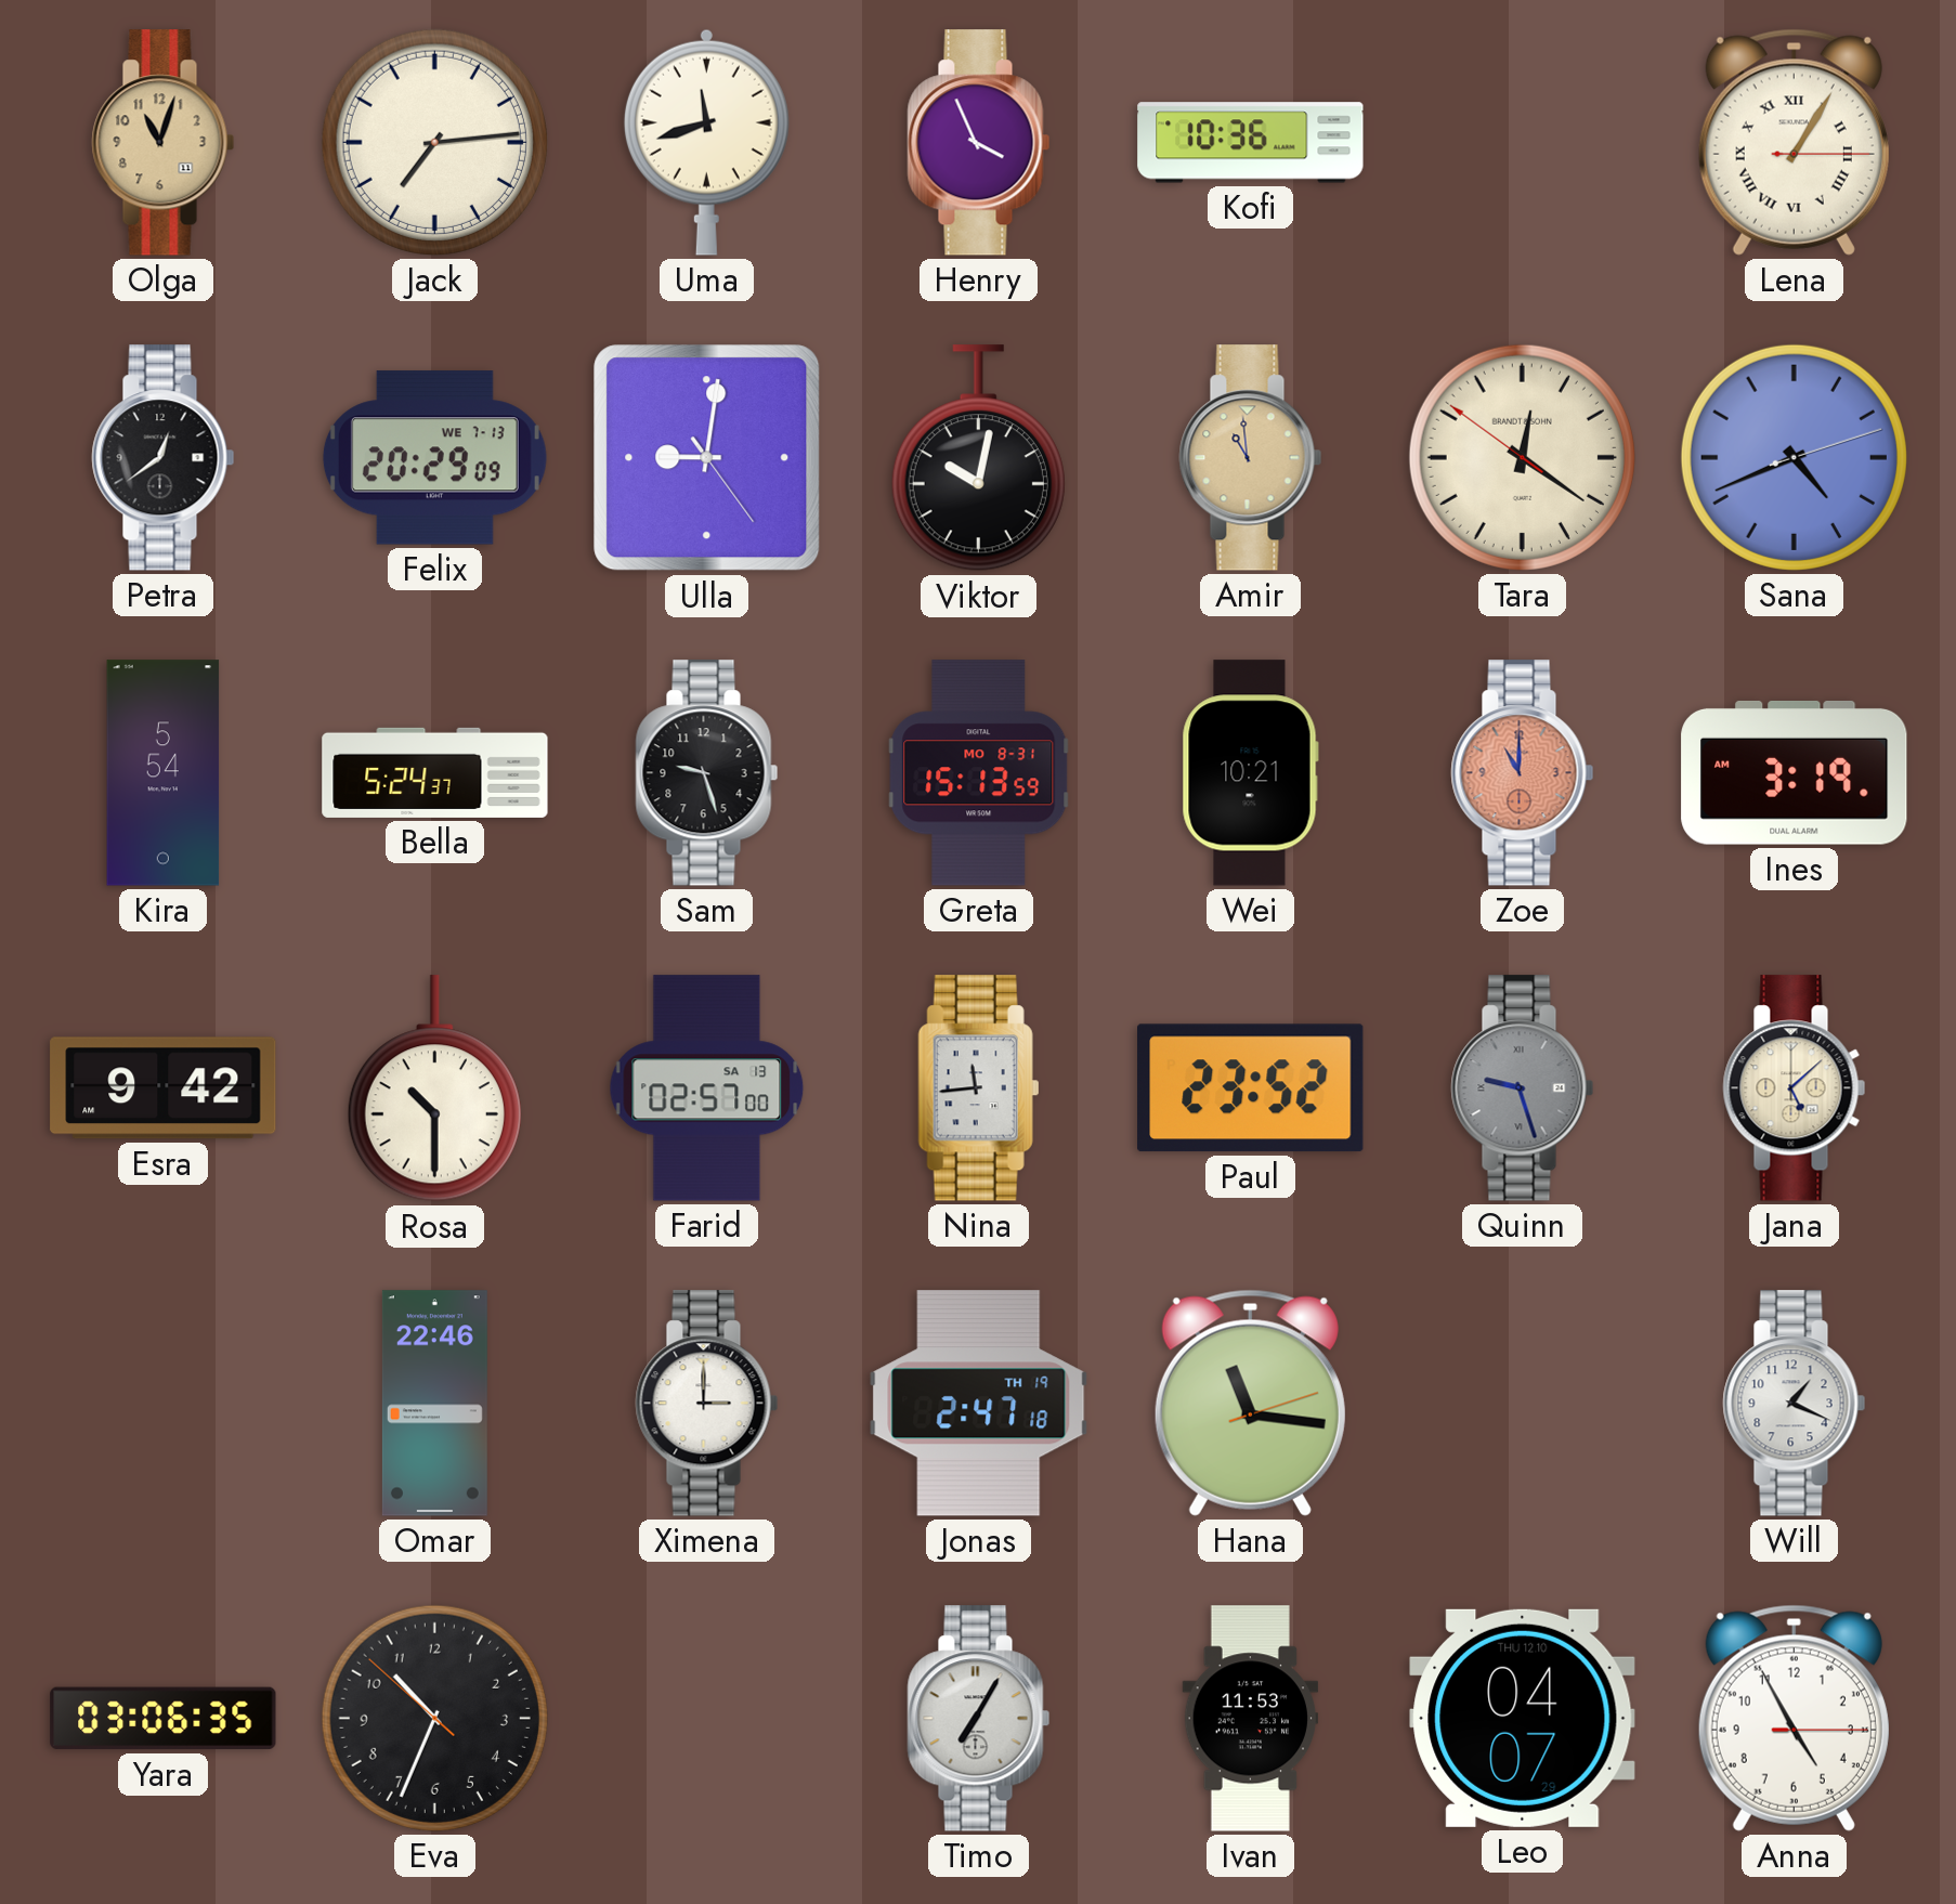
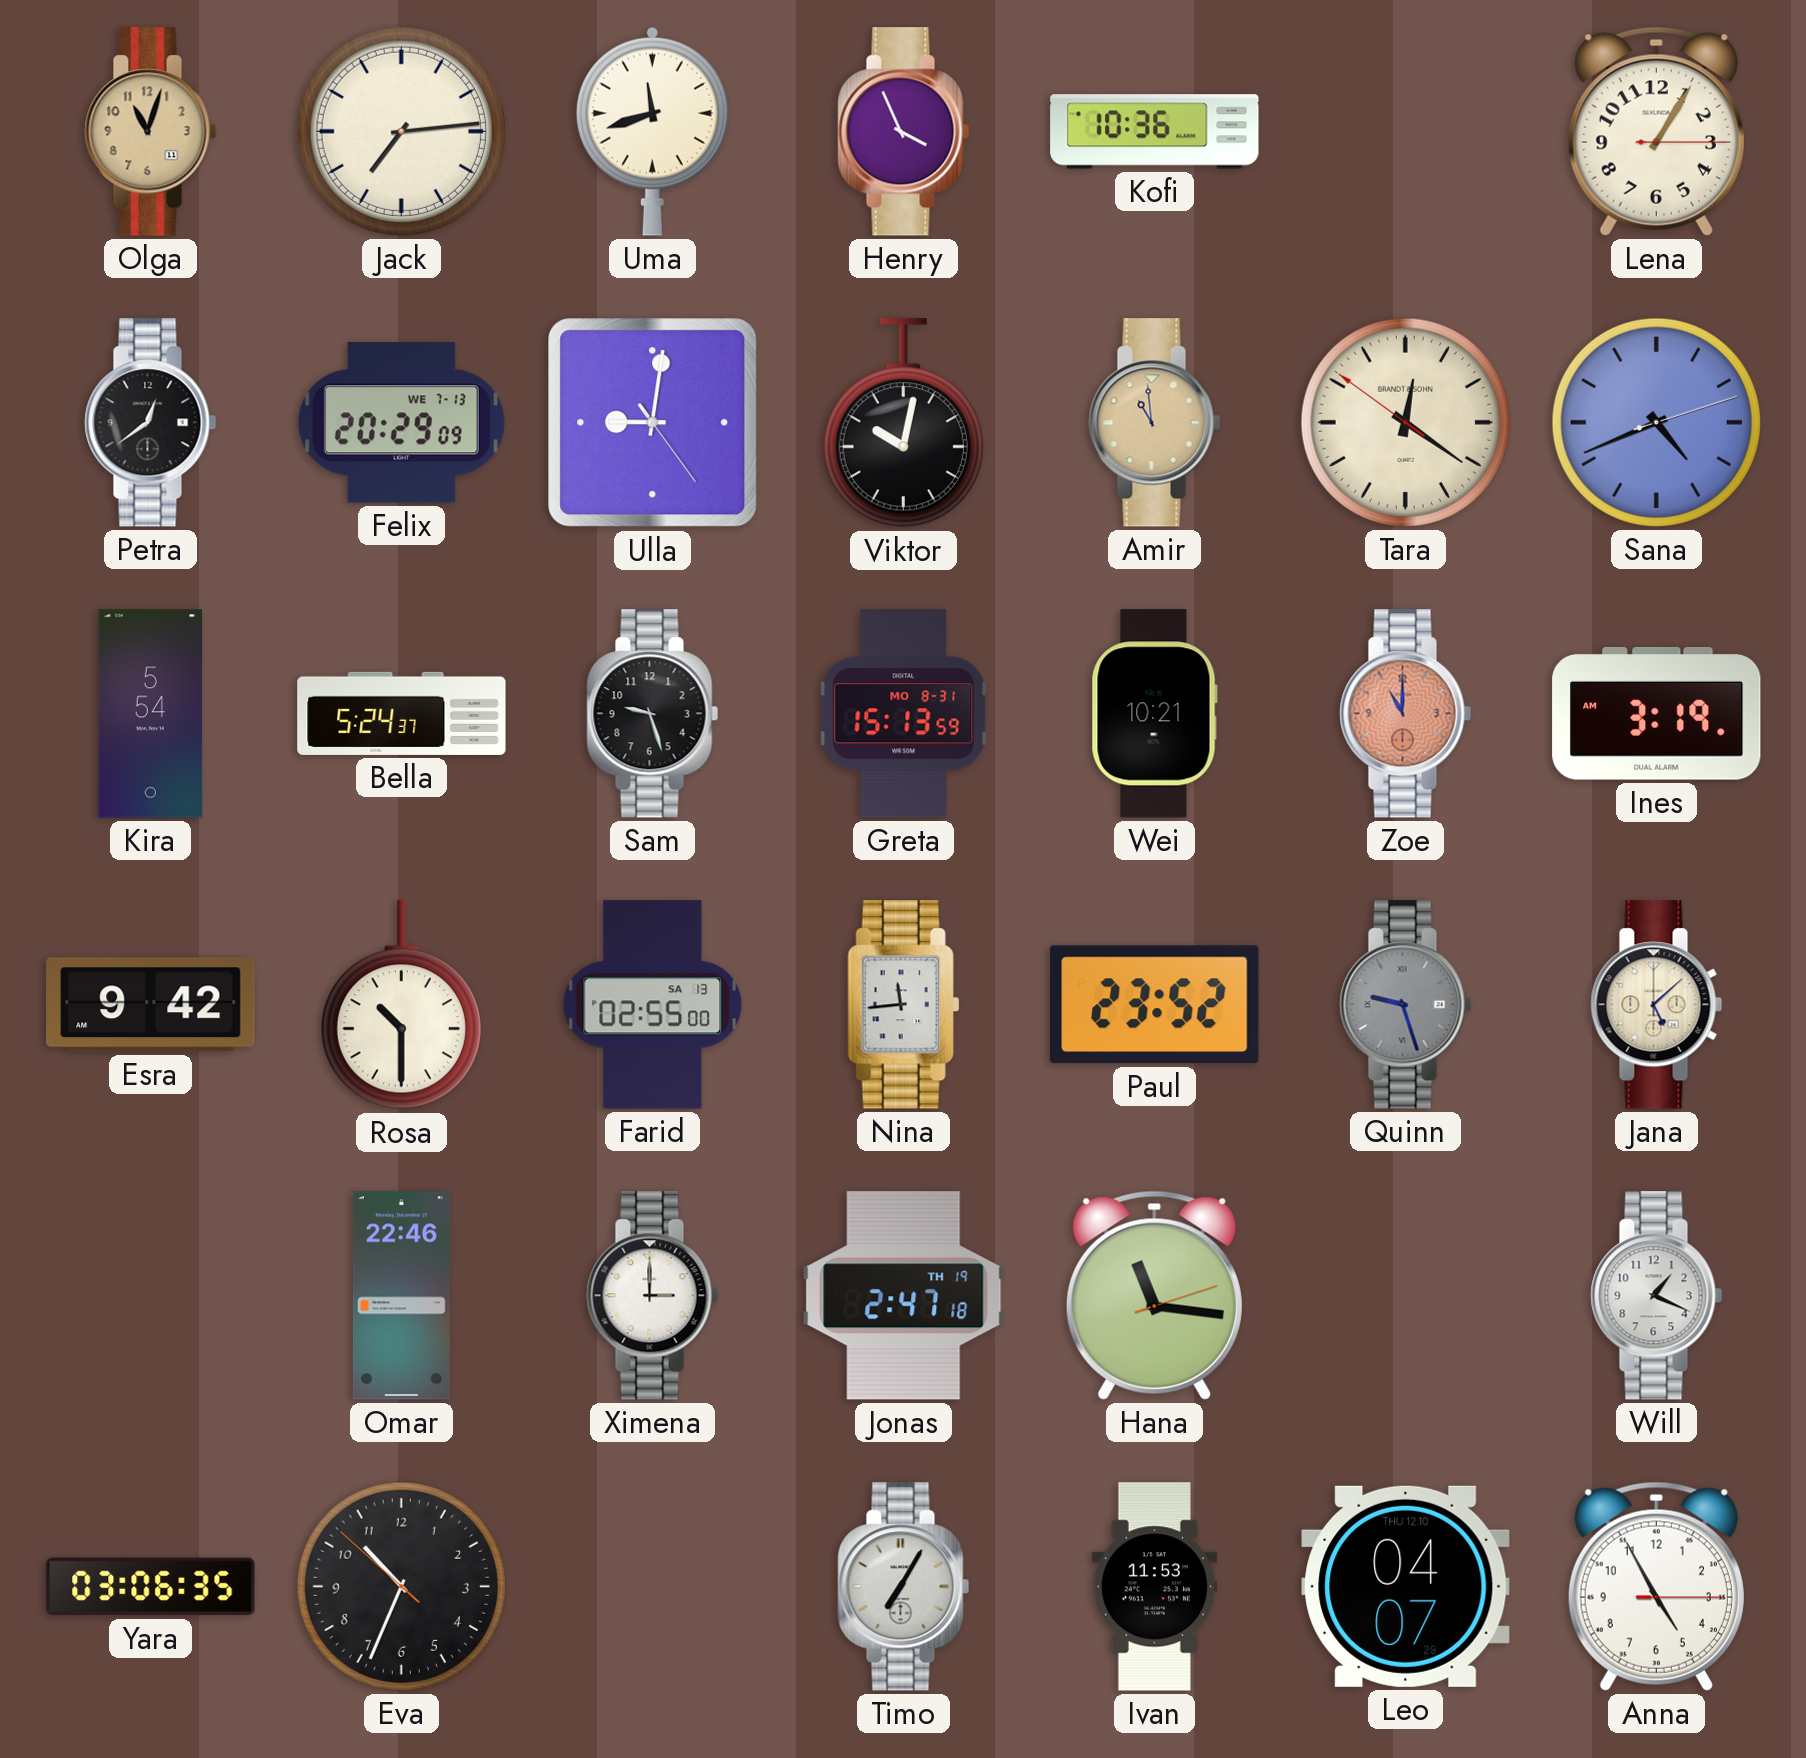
Lena numerals: Roman -> Arabic
Farid: 02:57 -> 02:55
